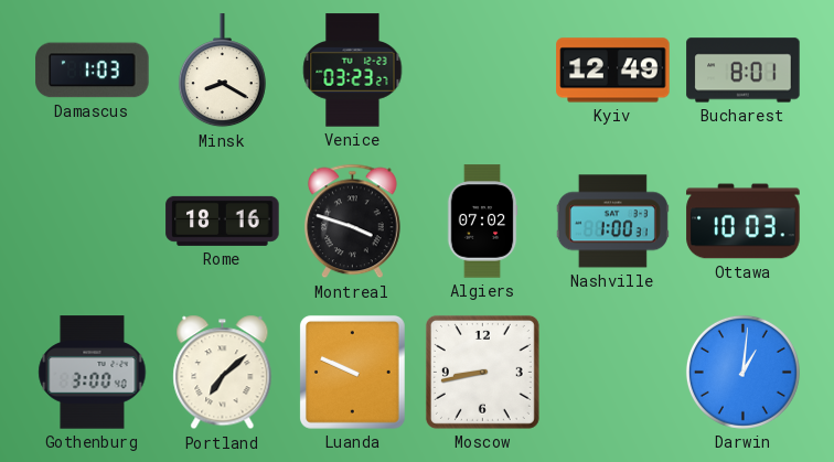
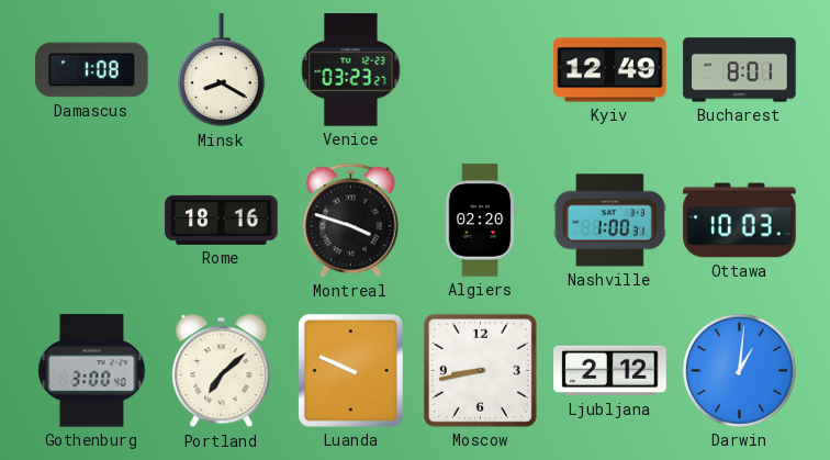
Damascus: 1:03 -> 1:08
Algiers: 07:02 -> 02:20
Ljubljana: none -> 2:12
